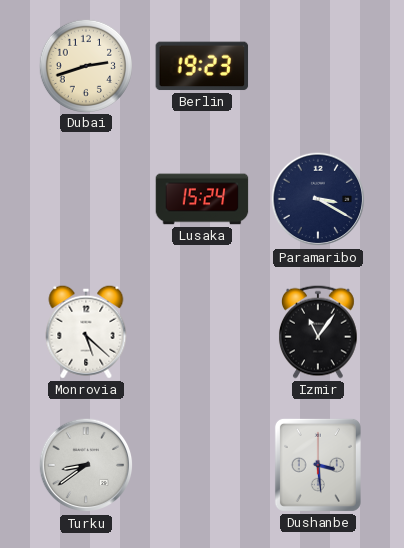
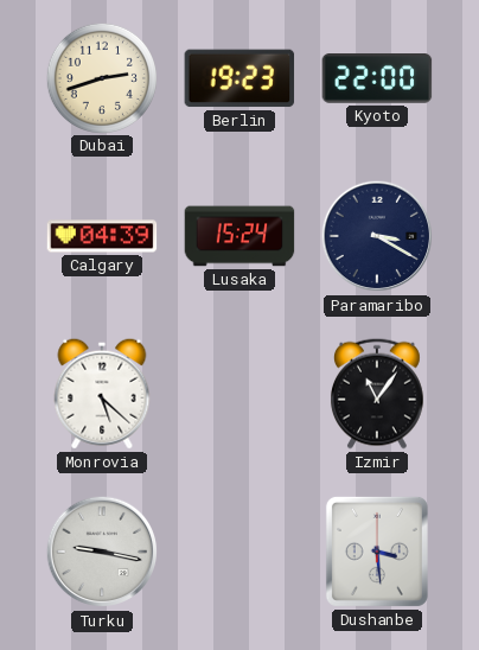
Kyoto: none -> 22:00
Calgary: none -> 04:39
Turku: 8:39 -> 9:17
